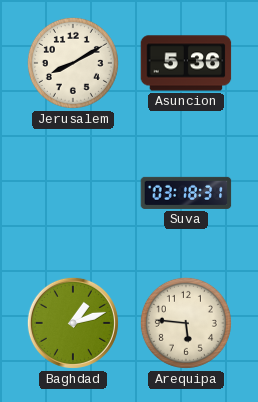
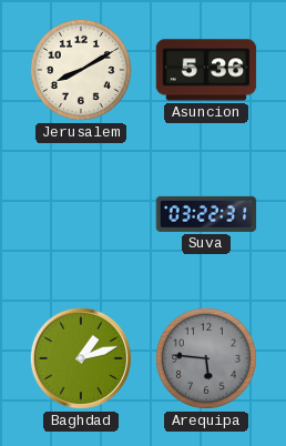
Suva: 03:18 -> 03:22
Arequipa dial: cream -> grey
